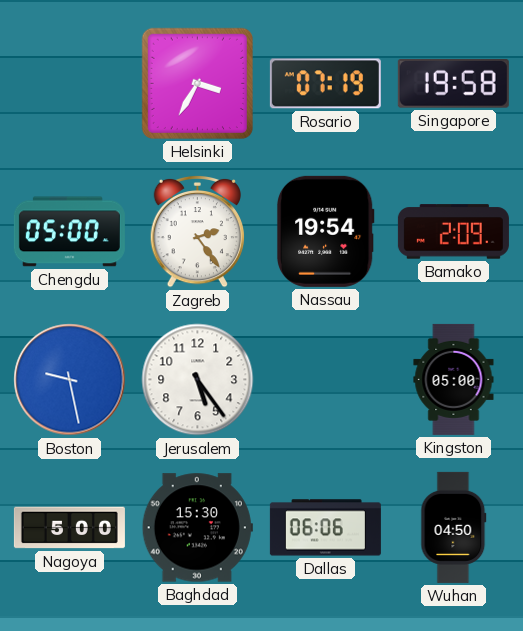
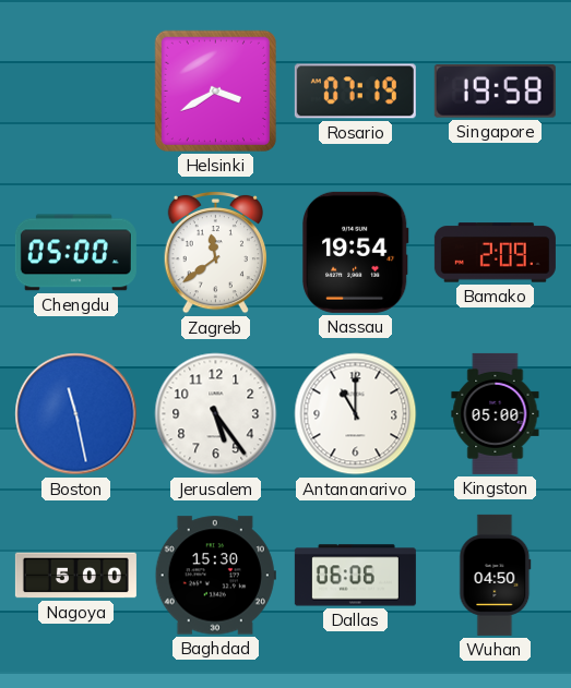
Helsinki: 3:35 -> 3:40
Zagreb: 2:24 -> 11:39
Boston: 9:28 -> 11:28
Antananarivo: none -> 11:00
